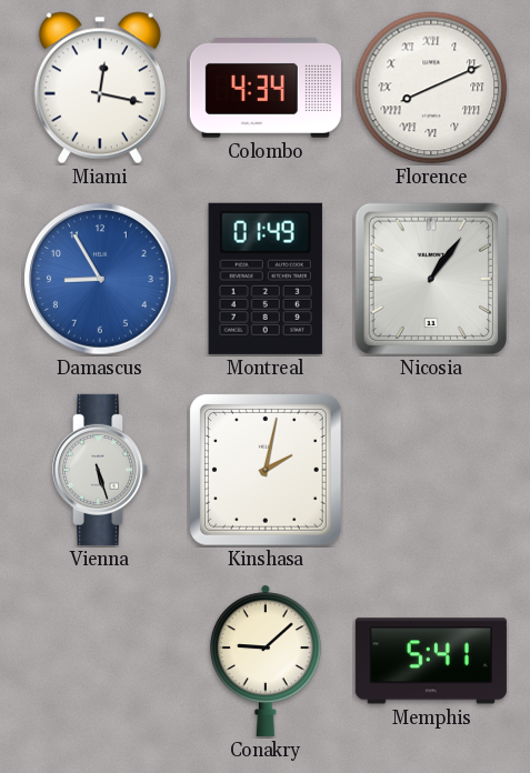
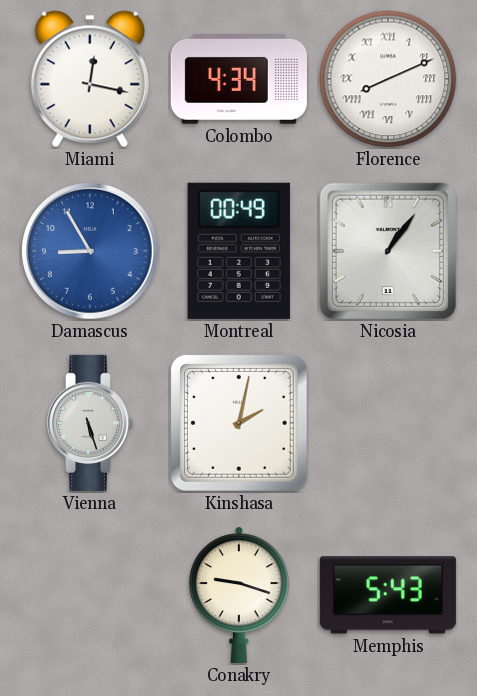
Montreal: 01:49 -> 00:49
Conakry: 9:08 -> 9:18
Memphis: 5:41 -> 5:43
